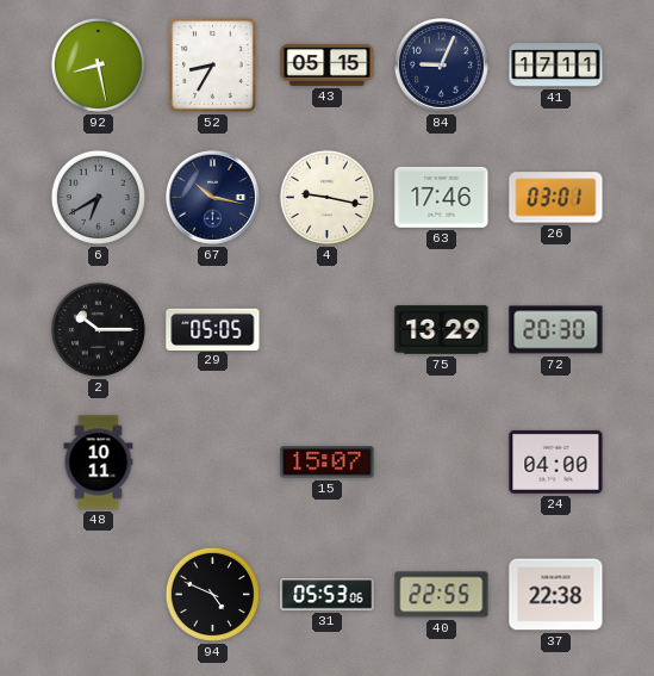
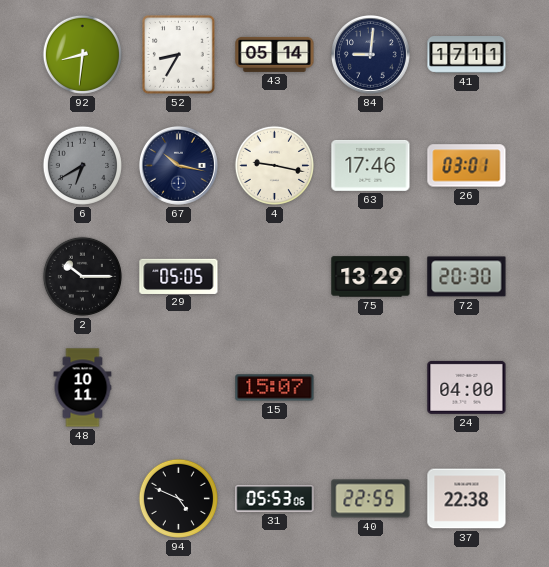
92: 8:28 -> 8:31
43: 05:15 -> 05:14
84: 9:04 -> 9:01
